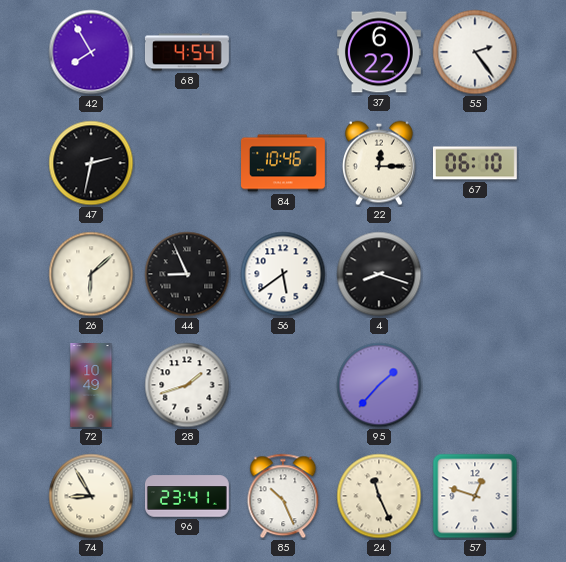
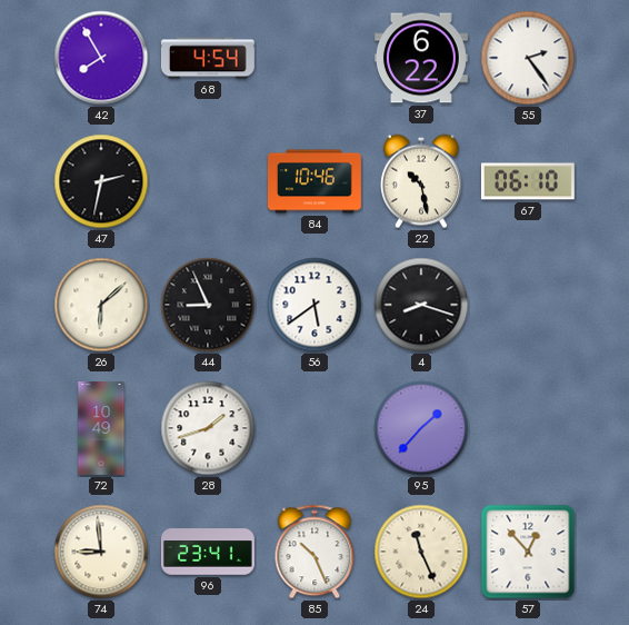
22: 12:15 -> 10:28
74: 8:55 -> 8:59
57: 12:48 -> 12:53
